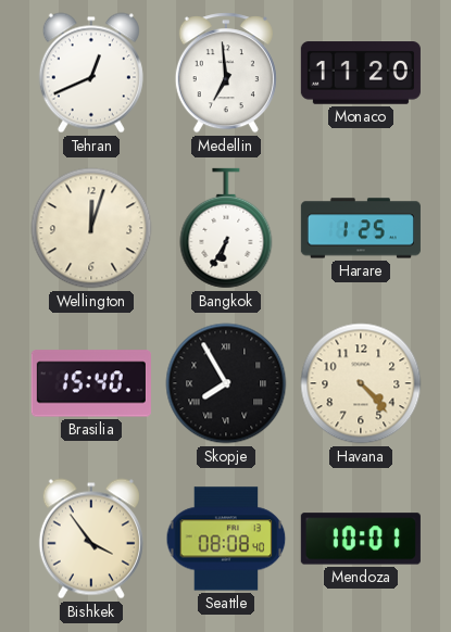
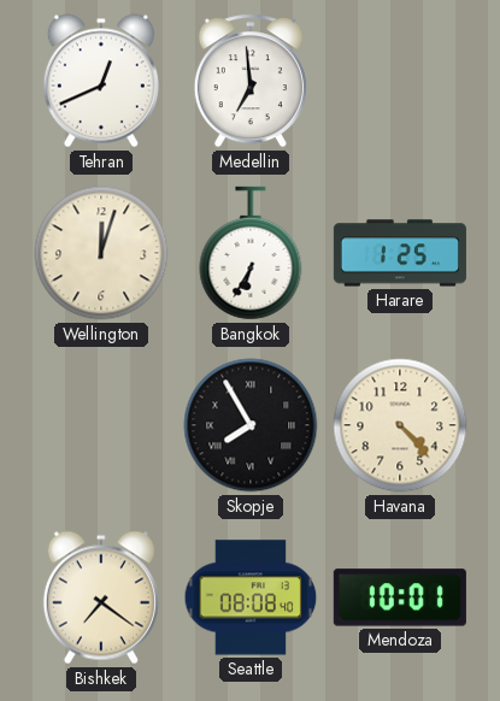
Monaco: 11:20 -> none
Brasilia: 15:40 -> none
Bishkek: 3:54 -> 7:21
